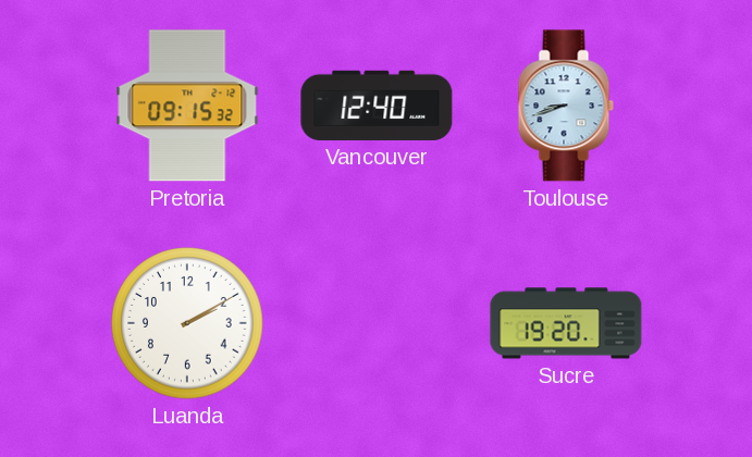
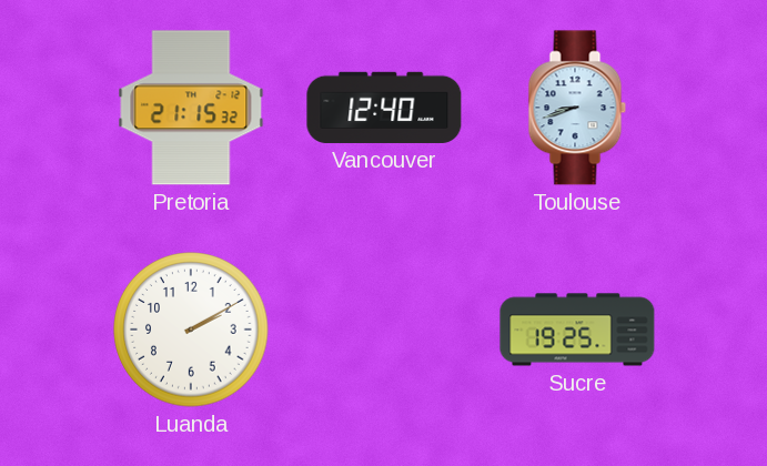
Pretoria: 09:15 -> 21:15
Sucre: 19:20 -> 19:25
